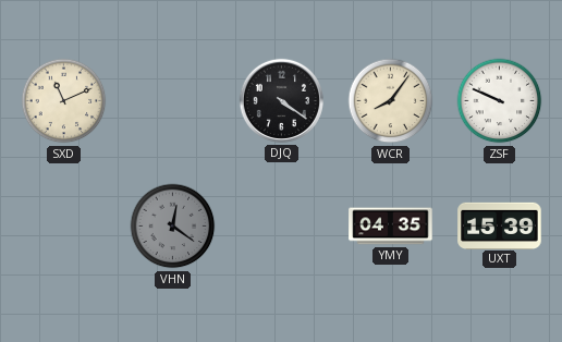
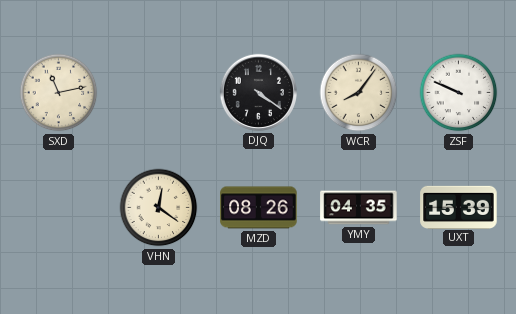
SXD: 11:11 -> 11:13
VHN dial: grey -> cream
MZD: none -> 08:26
